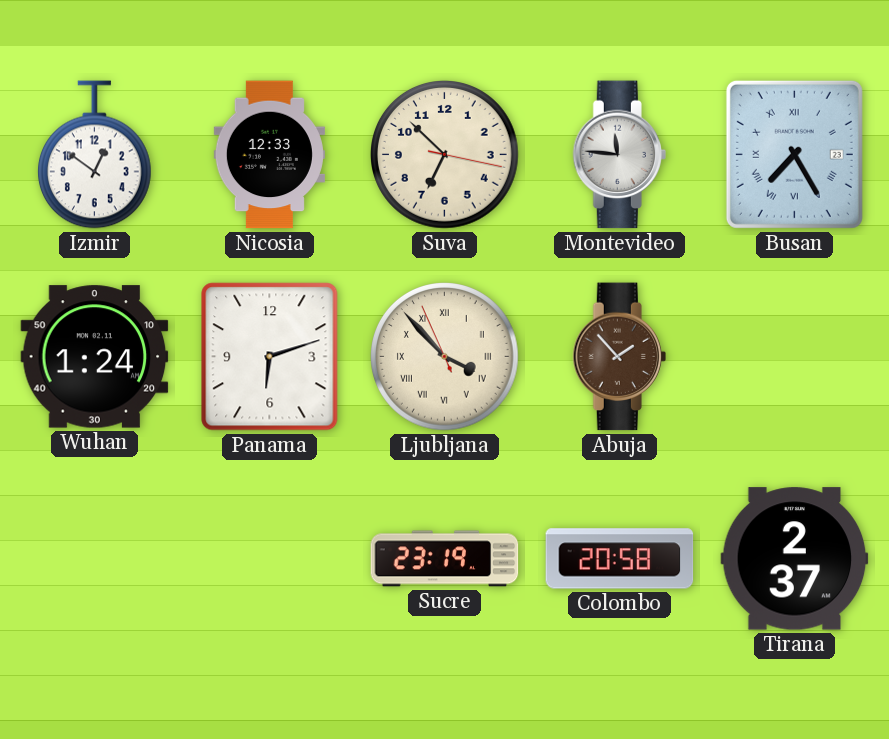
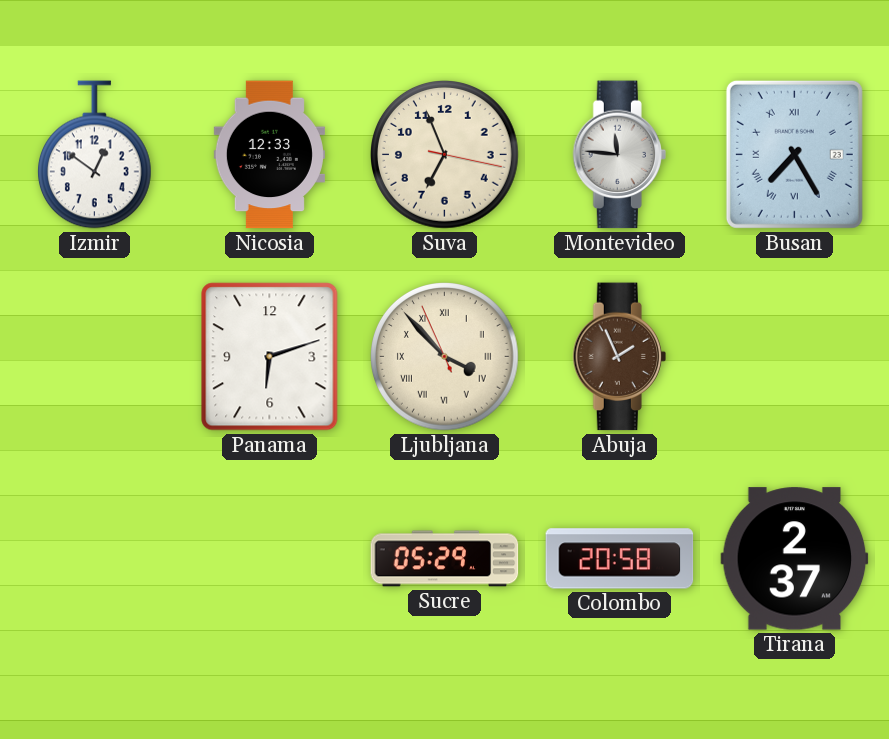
Suva: 6:52 -> 6:56
Wuhan: 1:24 -> none
Abuja: 1:53 -> 1:56
Sucre: 23:19 -> 05:29
